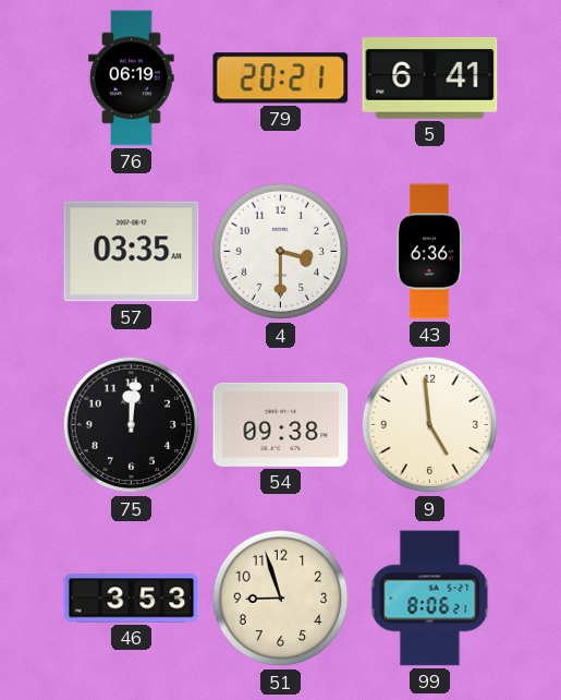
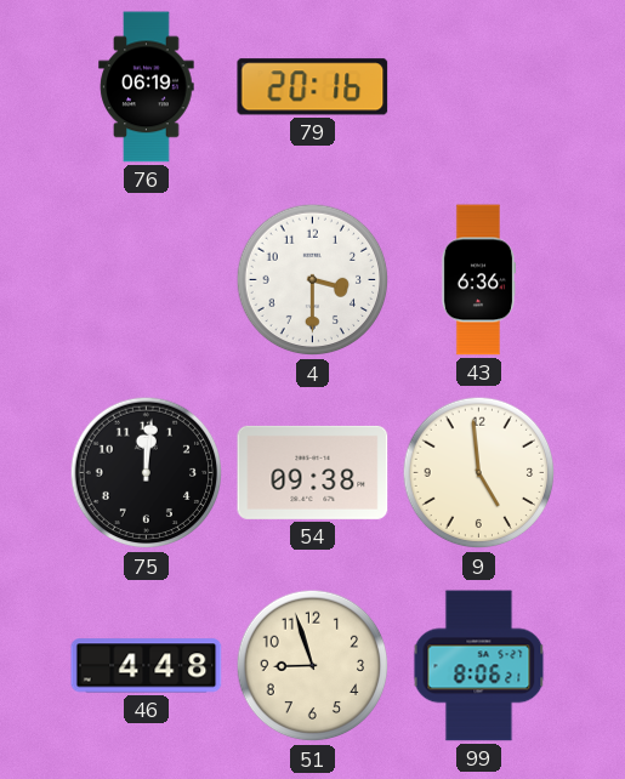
79: 20:21 -> 20:16
5: 6:41 -> none
57: 03:35 -> none
46: 3:53 -> 4:48
